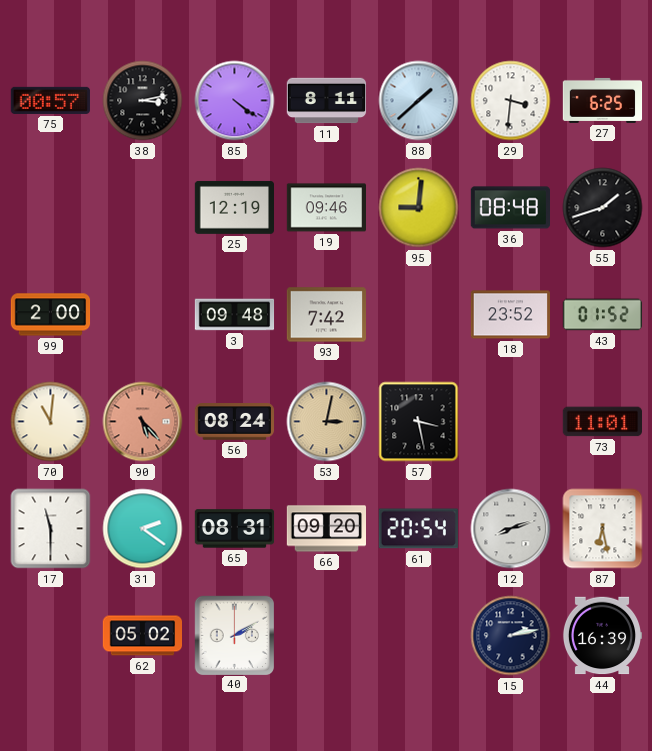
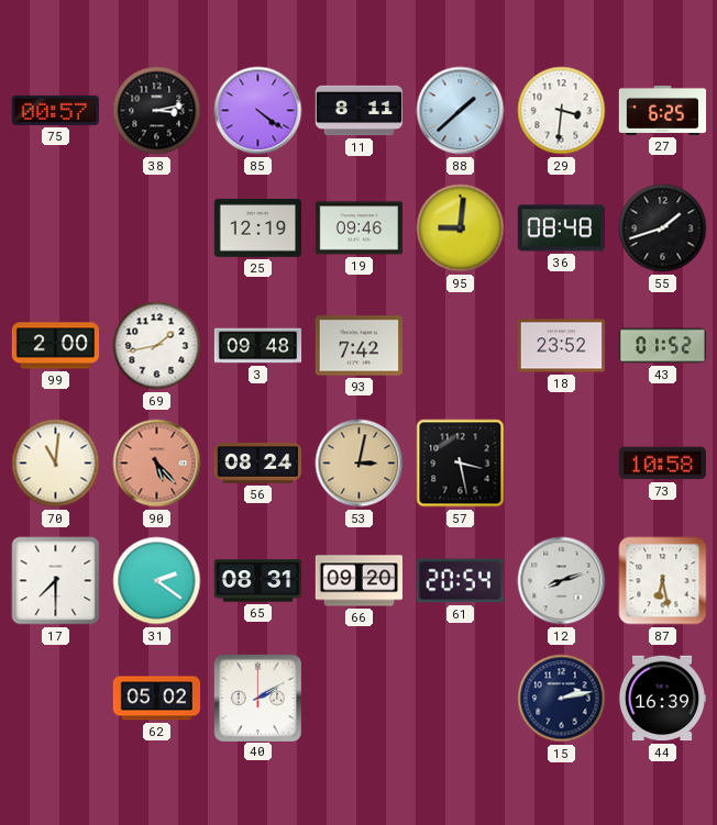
69: none -> 1:43
73: 11:01 -> 10:58
17: 11:30 -> 7:30
